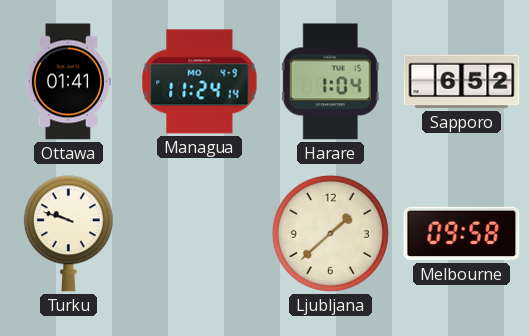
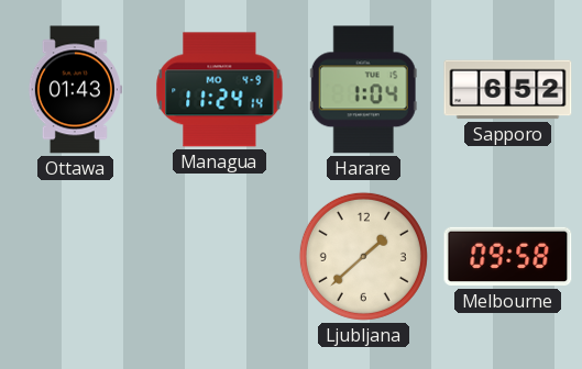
Ottawa: 01:41 -> 01:43
Turku: 9:48 -> none
